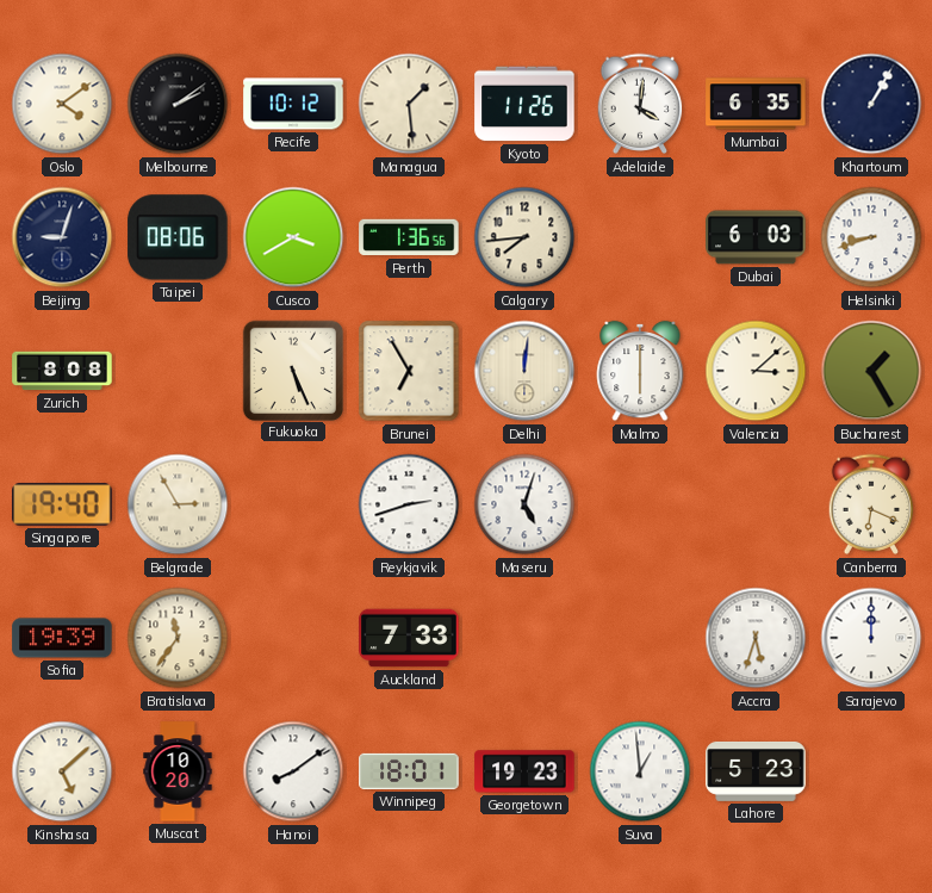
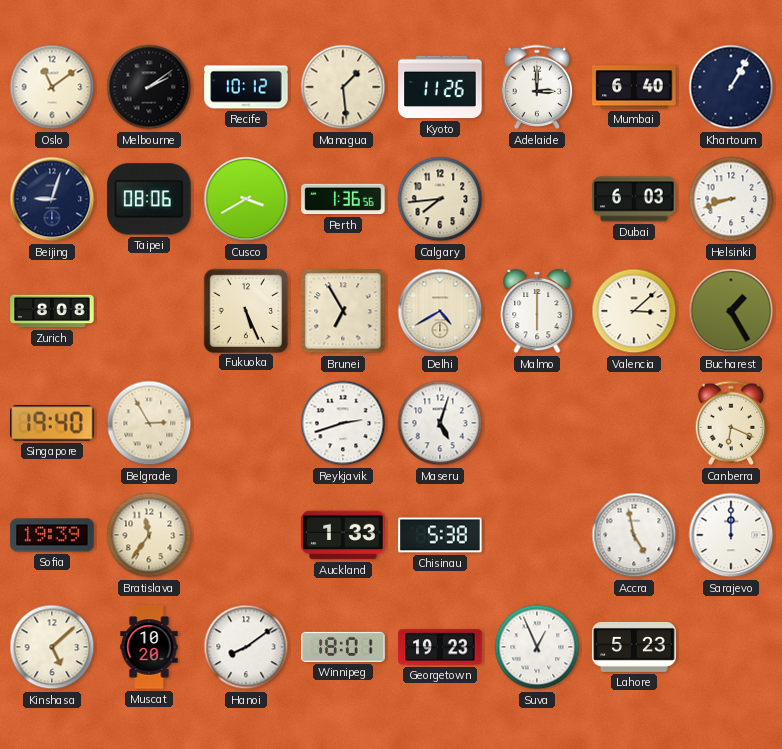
Oslo: 4:09 -> 11:09
Adelaide: 4:01 -> 3:00
Mumbai: 6:35 -> 6:40
Delhi: 12:01 -> 4:40
Auckland: 7:33 -> 1:33
Chisinau: none -> 5:38
Accra: 5:33 -> 4:58
Suva: 12:59 -> 12:56
